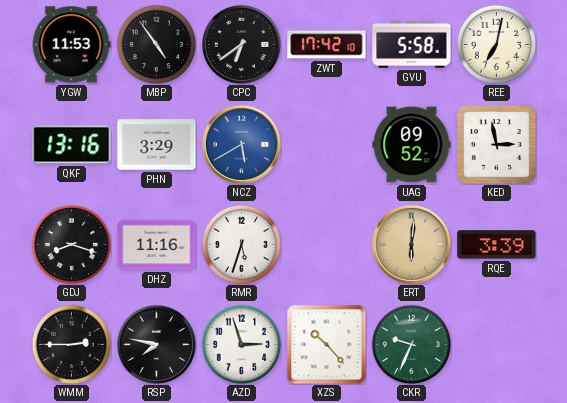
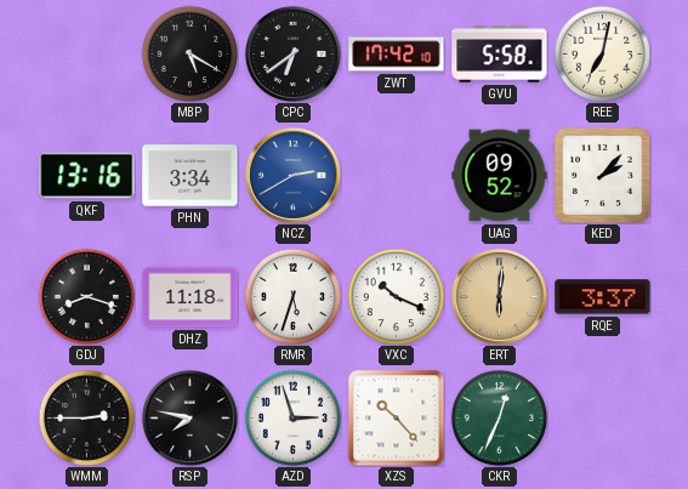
YGW: 11:53 -> none
MBP: 4:54 -> 5:20
PHN: 3:29 -> 3:34
NCZ: 5:40 -> 2:40
KED: 2:58 -> 2:07
DHZ: 11:16 -> 11:18
VXC: none -> 10:19
RQE: 3:39 -> 3:37
CKR: 9:34 -> 12:34
